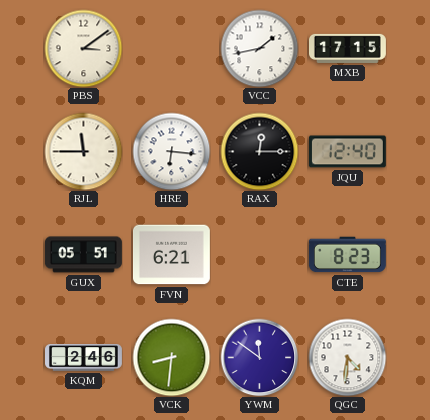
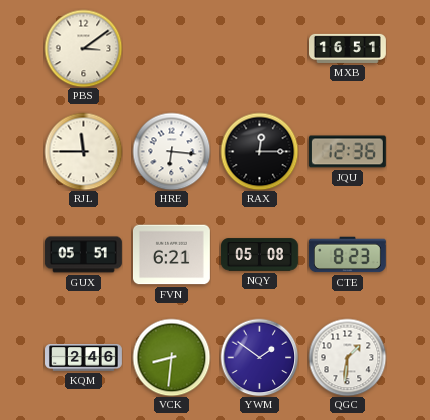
VCC: 1:43 -> none
MXB: 17:15 -> 16:51
JQU: 12:40 -> 12:36
NQY: none -> 05:08
YWM: 11:51 -> 1:51
QGC: 4:31 -> 1:31
